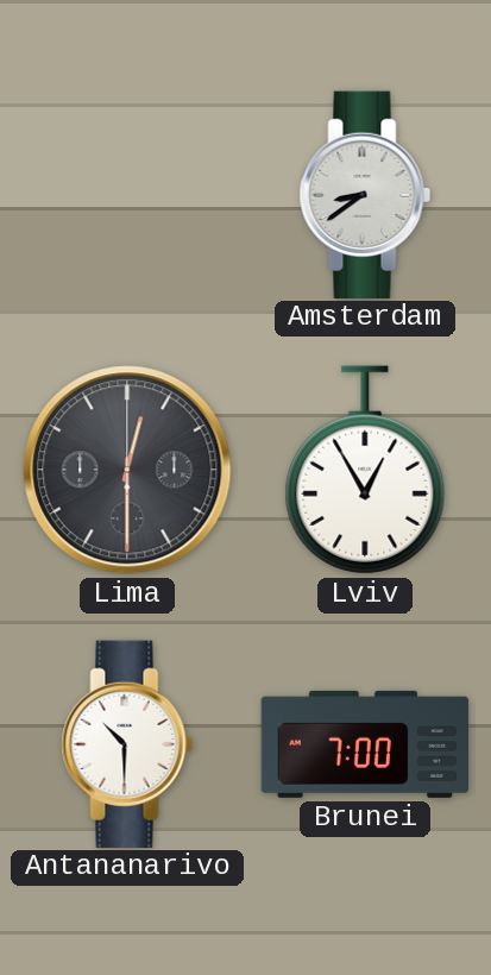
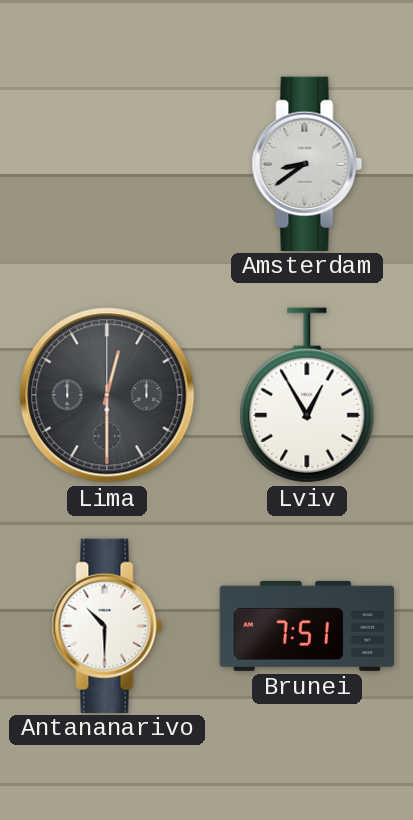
Brunei: 7:00 -> 7:51
